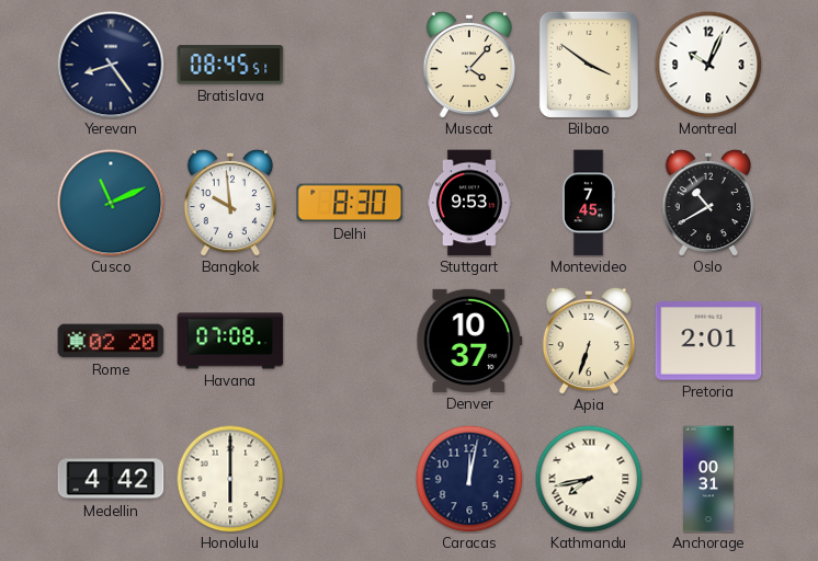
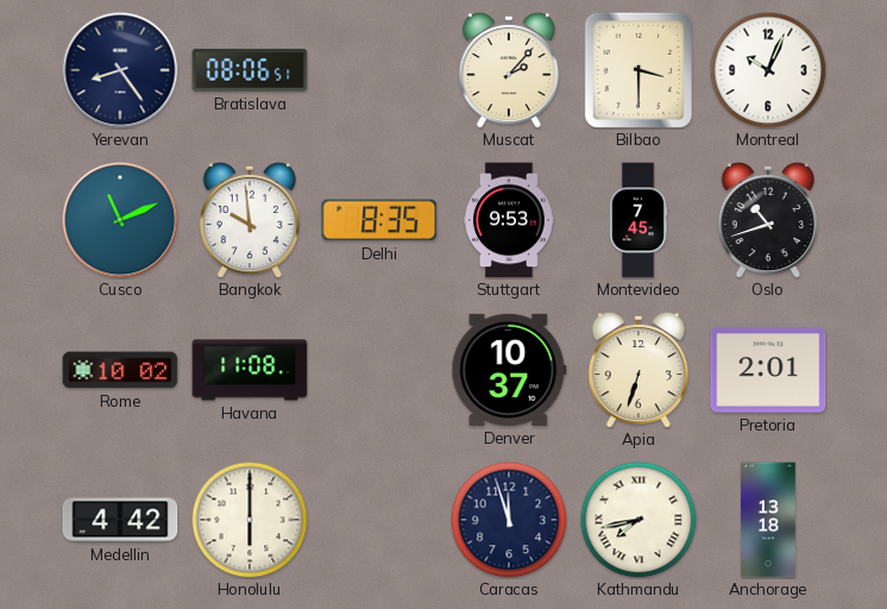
Bratislava: 08:45 -> 08:06
Muscat: 4:07 -> 2:07
Bilbao: 3:51 -> 3:30
Delhi: 8:30 -> 8:35
Oslo: 10:40 -> 10:42
Rome: 02:20 -> 10:02
Havana: 07:08 -> 11:08
Caracas: 12:02 -> 11:57
Anchorage: 00:31 -> 13:18
